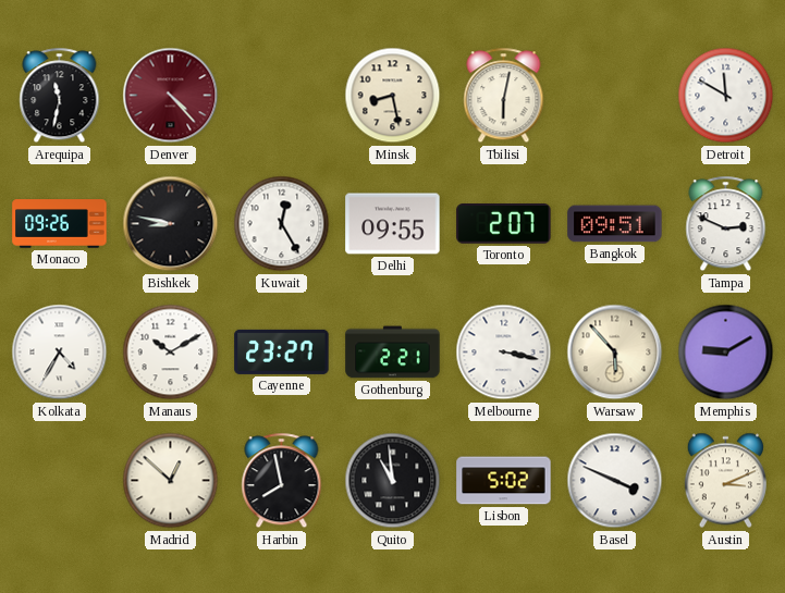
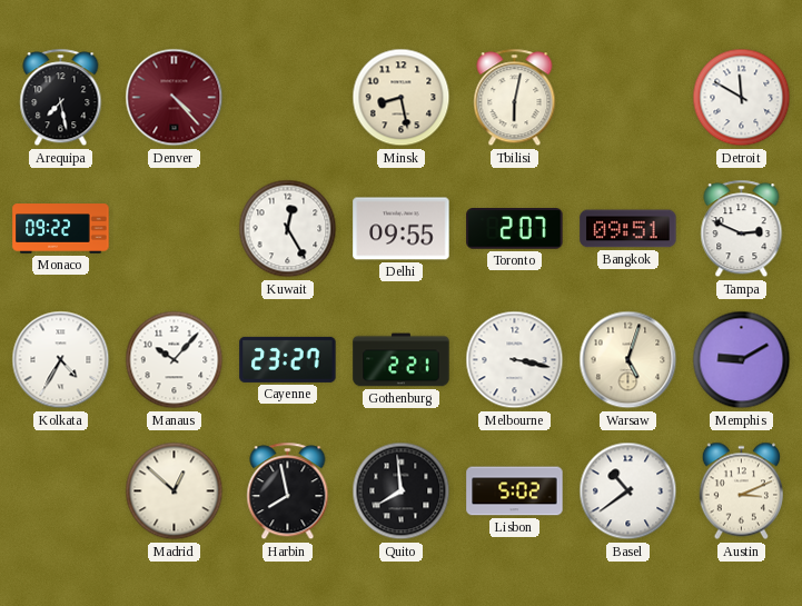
Arequipa: 11:32 -> 7:28
Monaco: 09:26 -> 09:22
Bishkek: 8:47 -> none
Manaus: 10:10 -> 10:07
Warsaw: 5:53 -> 5:03
Quito: 10:59 -> 7:59
Basel: 3:49 -> 10:39
